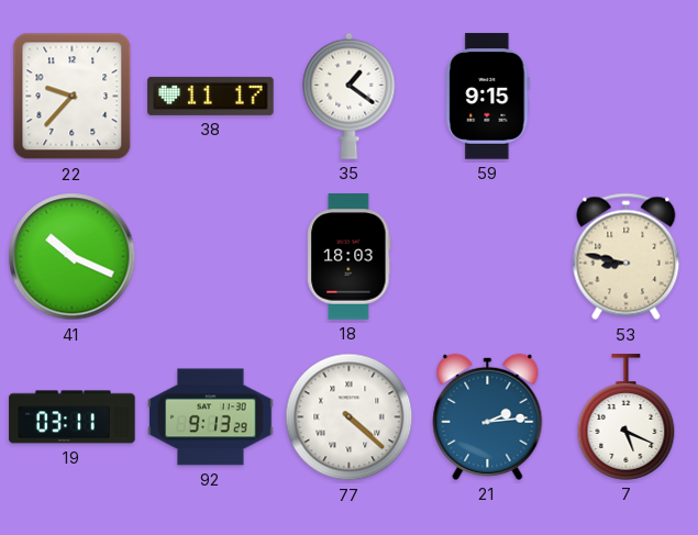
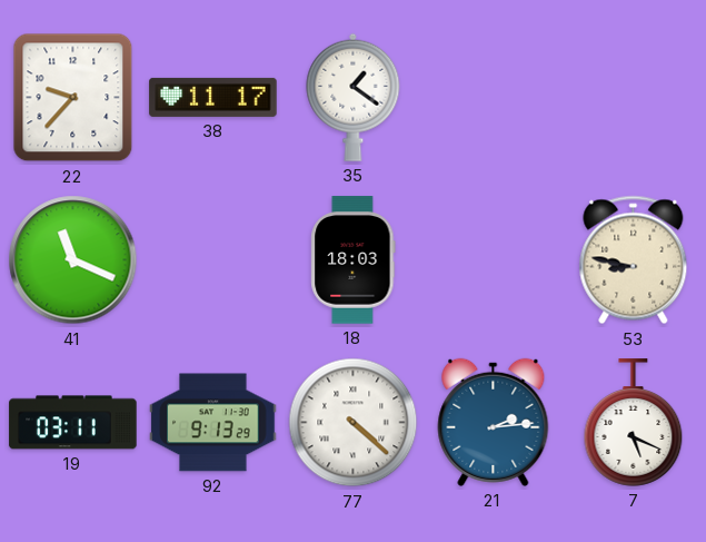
59: 9:15 -> none
41: 10:19 -> 11:19
